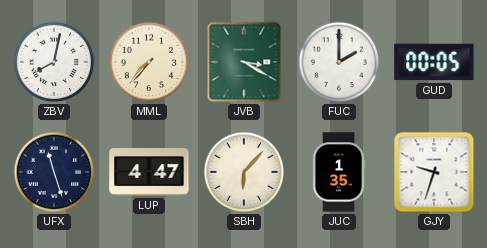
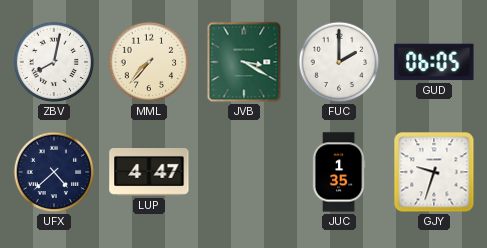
GUD: 00:05 -> 06:05
UFX: 11:27 -> 4:38
SBH: 6:07 -> none
